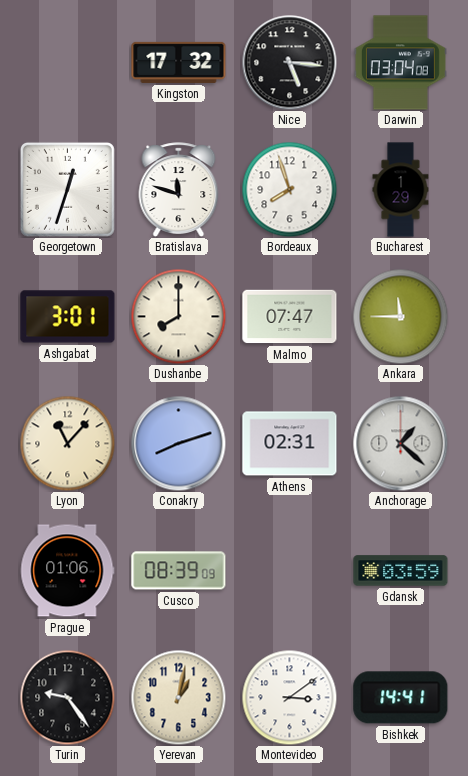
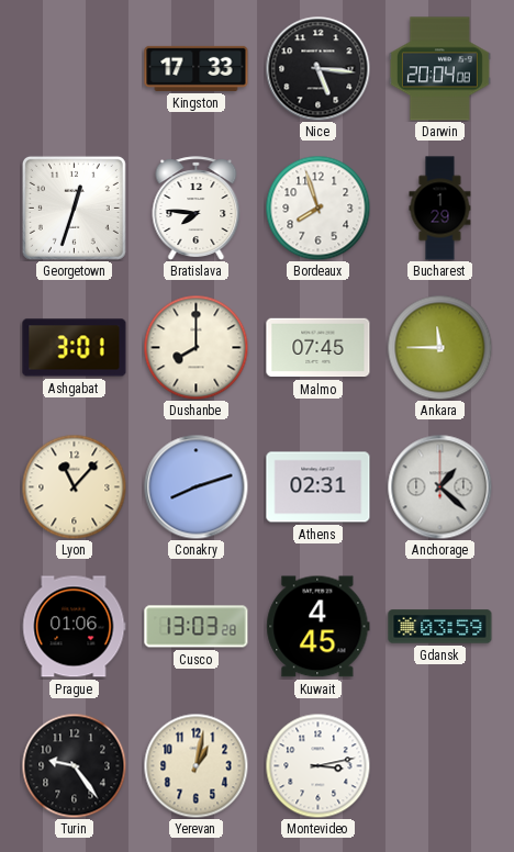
Kingston: 17:32 -> 17:33
Darwin: 03:04 -> 20:04
Bratislava: 11:48 -> 7:46
Malmo: 07:47 -> 07:45
Cusco: 08:39 -> 13:03
Kuwait: none -> 4:45
Montevideo: 3:09 -> 3:13
Bishkek: 14:41 -> none
